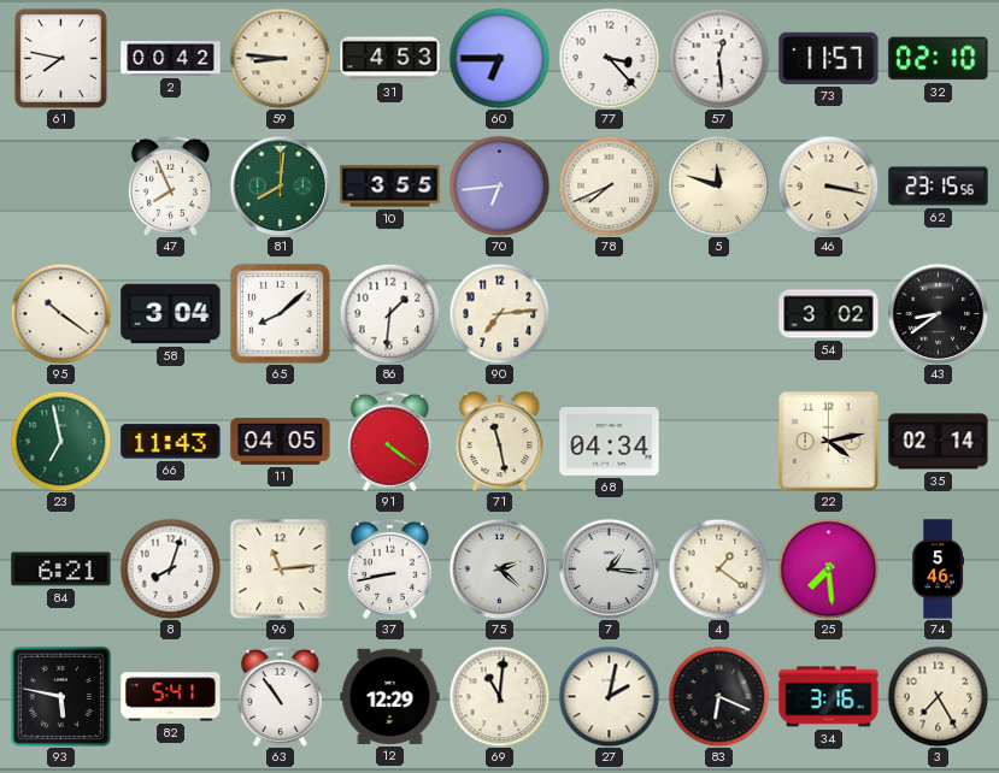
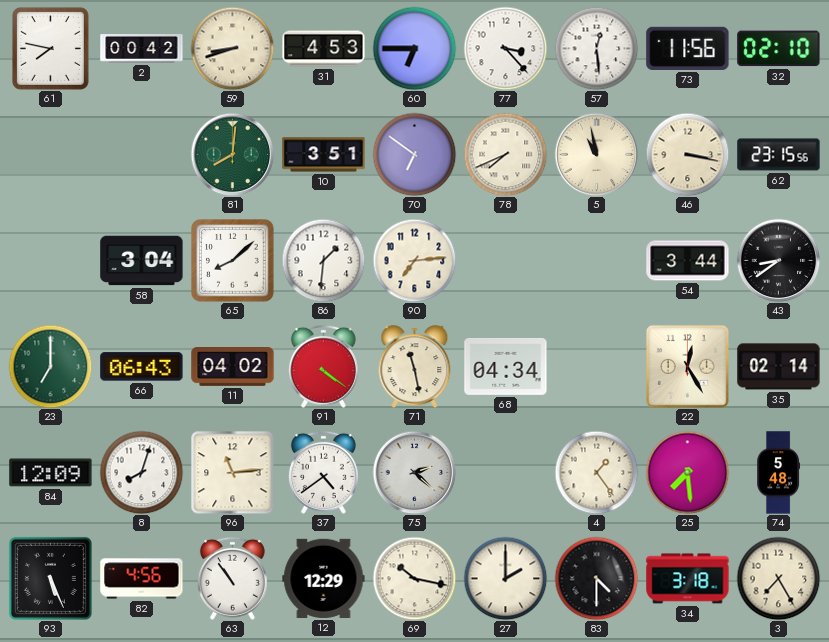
59: 8:46 -> 8:42
73: 11:57 -> 11:56
47: 7:56 -> none
10: 3:55 -> 3:51
70: 6:44 -> 6:51
5: 11:48 -> 10:58
95: 10:21 -> none
54: 3:02 -> 3:44
23: 6:58 -> 7:00
66: 11:43 -> 06:43
11: 04:05 -> 04:02
22: 4:13 -> 12:25
84: 6:21 -> 12:09
37: 8:43 -> 4:39
7: 1:16 -> none
4: 1:21 -> 1:24
74: 5:46 -> 5:48
93: 5:47 -> 5:26
82: 5:41 -> 4:56
69: 11:01 -> 10:17
27: 2:02 -> 2:00
83: 6:19 -> 4:30
34: 3:16 -> 3:18
